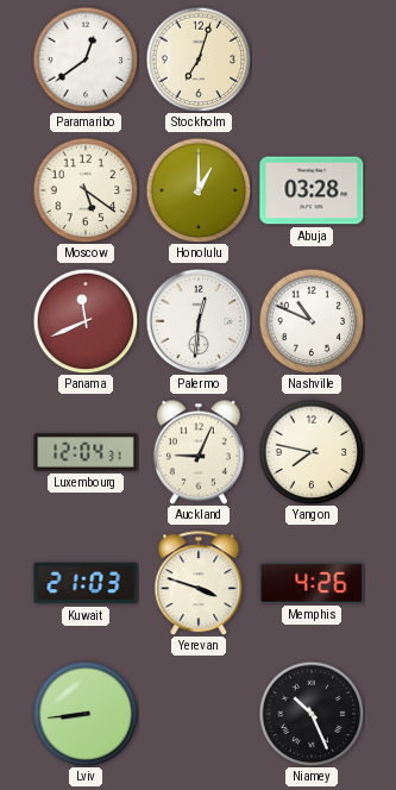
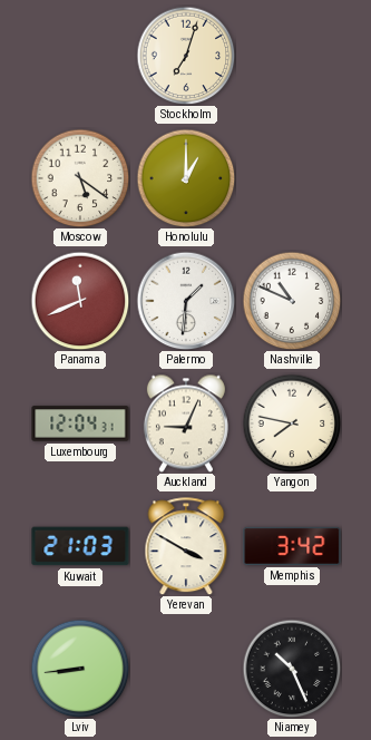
Paramaribo: 12:39 -> none
Abuja: 03:28 -> none
Palermo: 12:31 -> 1:31
Yerevan: 3:48 -> 3:50
Memphis: 4:26 -> 3:42
